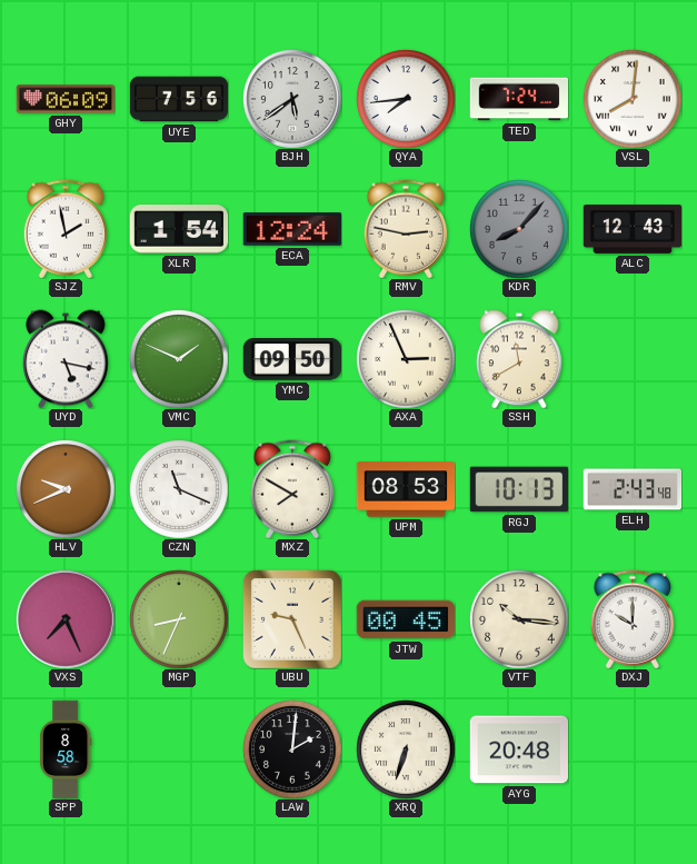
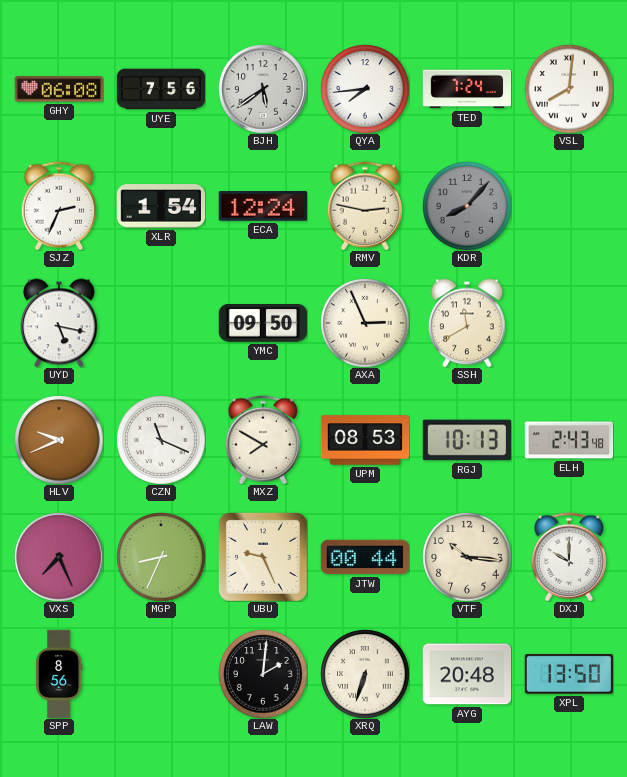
GHY: 06:09 -> 06:08
SJZ: 1:58 -> 2:34
ALC: 12:43 -> none
VMC: 1:49 -> none
JTW: 00:45 -> 00:44
SPP: 8:58 -> 8:56
XPL: none -> 13:50
